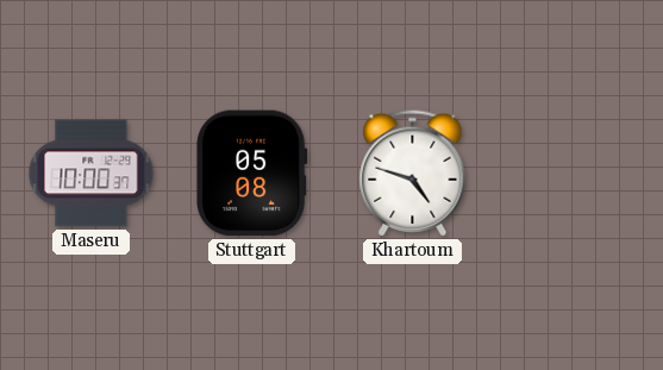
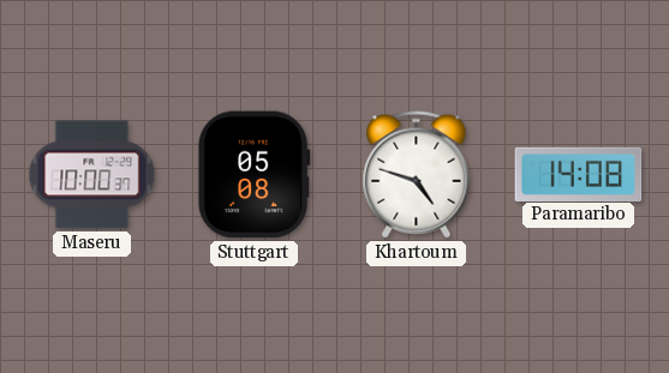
Paramaribo: none -> 14:08
